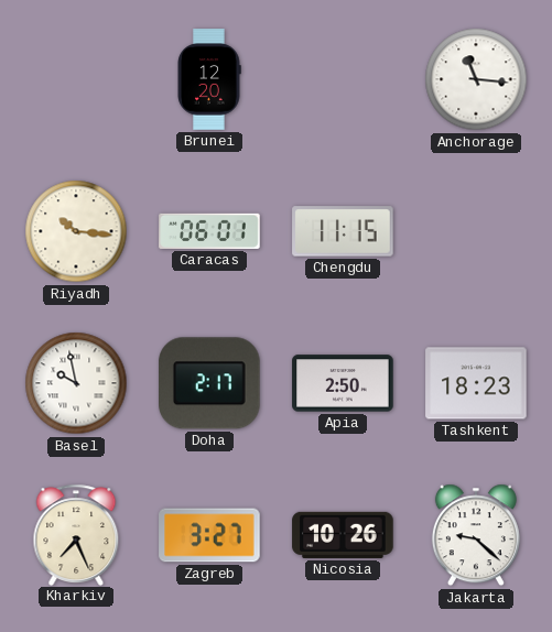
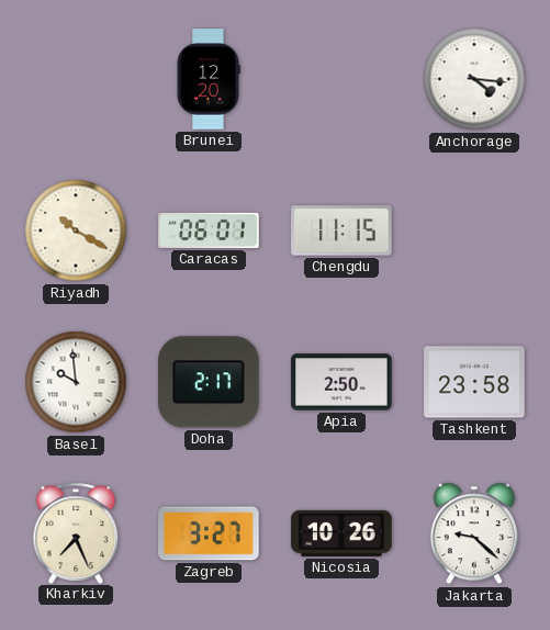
Anchorage: 11:16 -> 4:16
Riyadh: 10:16 -> 10:20
Basel: 9:58 -> 9:59
Tashkent: 18:23 -> 23:58
